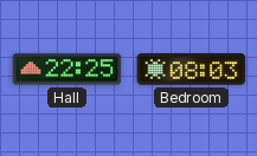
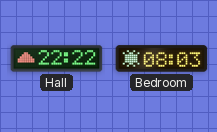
Hall: 22:25 -> 22:22
